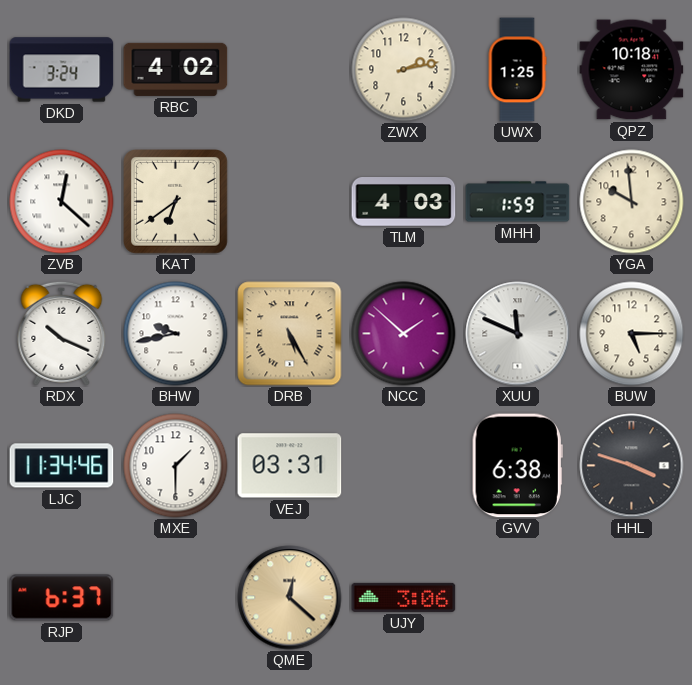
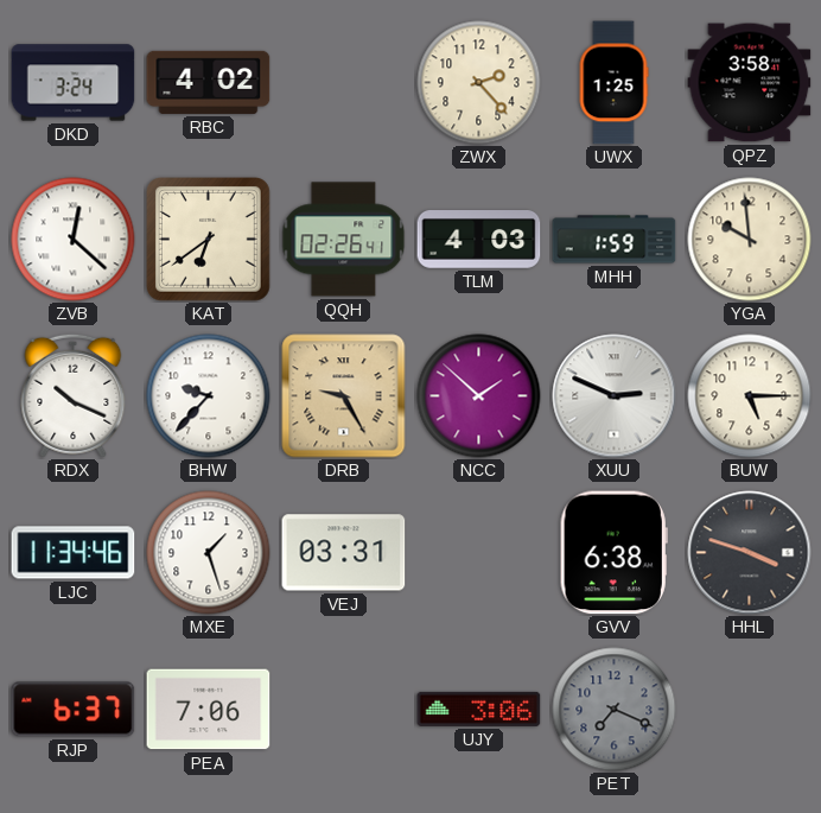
ZWX: 2:13 -> 2:23
QPZ: 10:18 -> 3:58
QQH: none -> 02:26
BHW: 9:43 -> 9:37
DRB: 5:25 -> 9:25
XUU: 11:49 -> 2:49
MXE: 1:30 -> 1:27
PEA: none -> 7:06
QME: 12:22 -> none
PET: none -> 7:19
